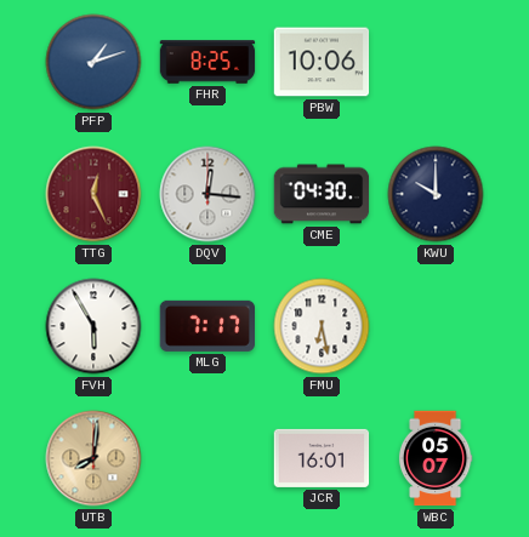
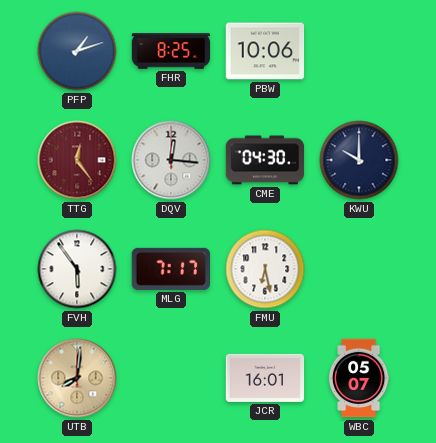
TTG: 12:26 -> 12:24
FVH: 5:55 -> 5:54
